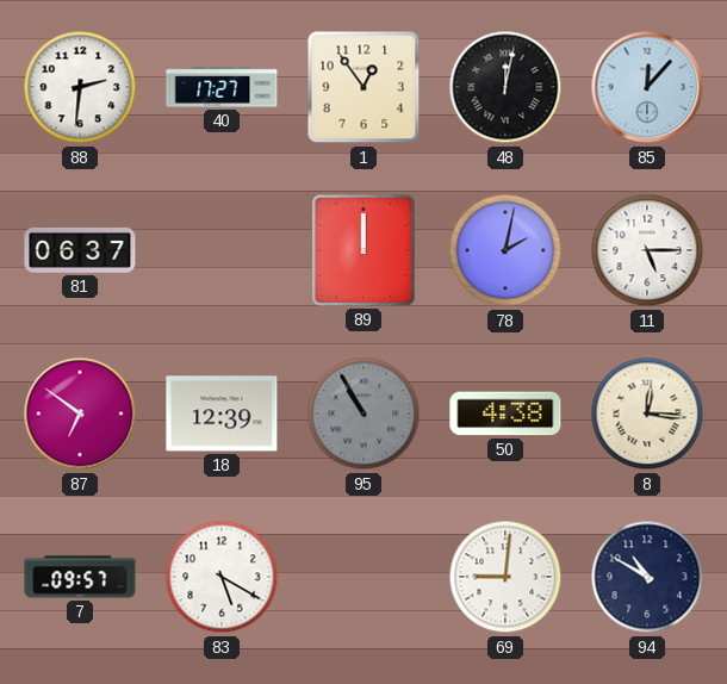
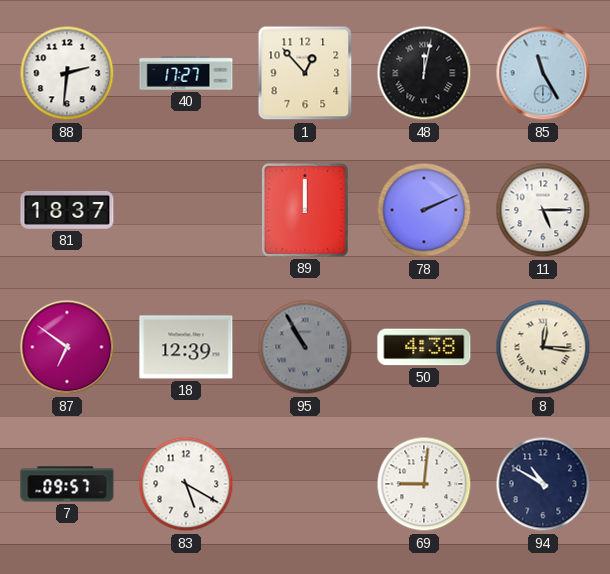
1: 12:54 -> 12:53
85: 12:07 -> 11:25
81: 06:37 -> 18:37
78: 2:02 -> 2:11
